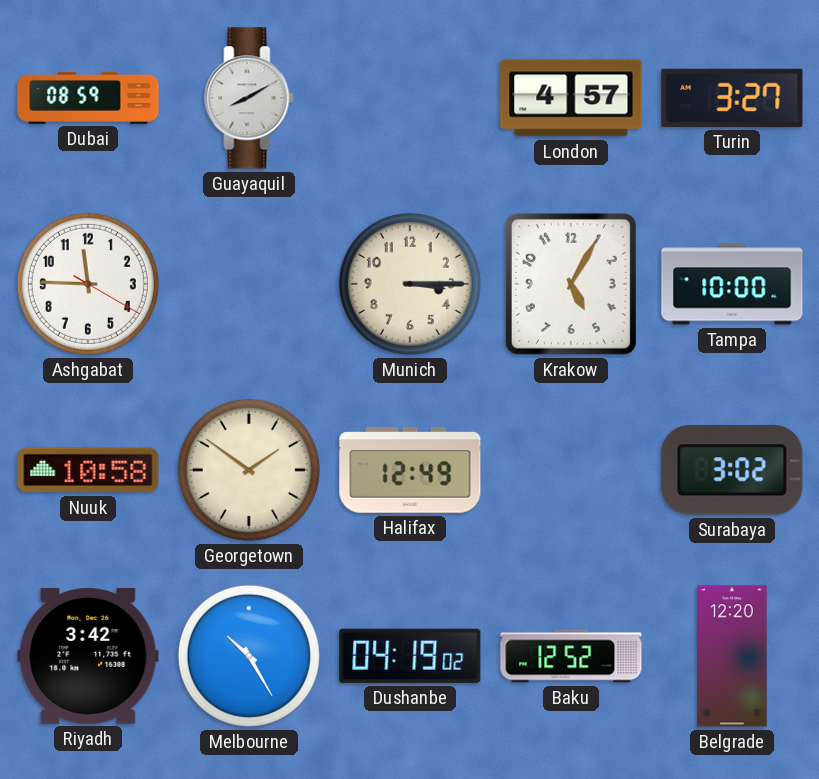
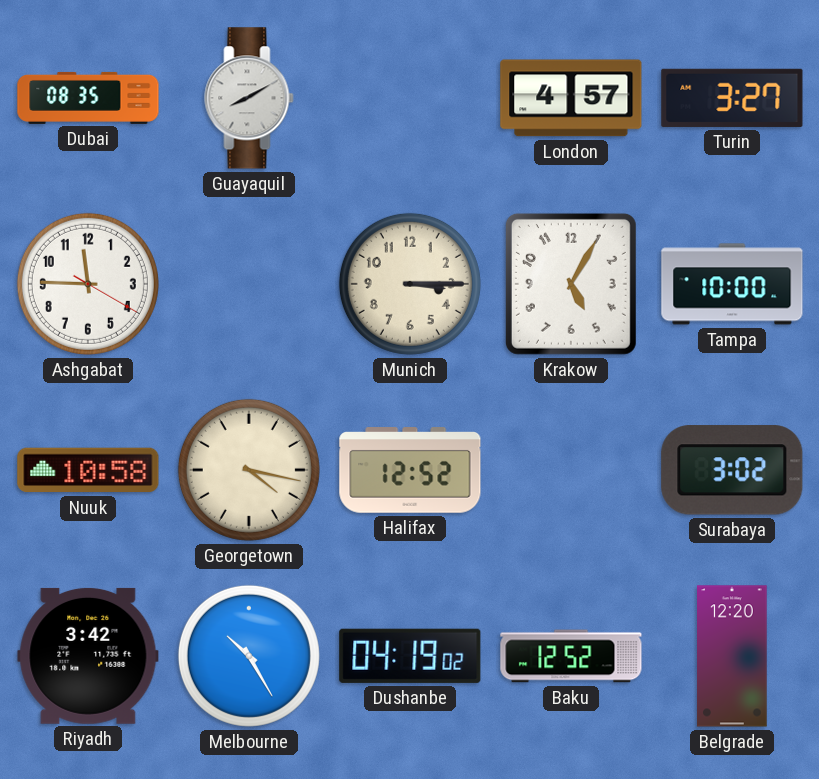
Dubai: 08:59 -> 08:35
Georgetown: 1:51 -> 4:17
Halifax: 12:49 -> 12:52
